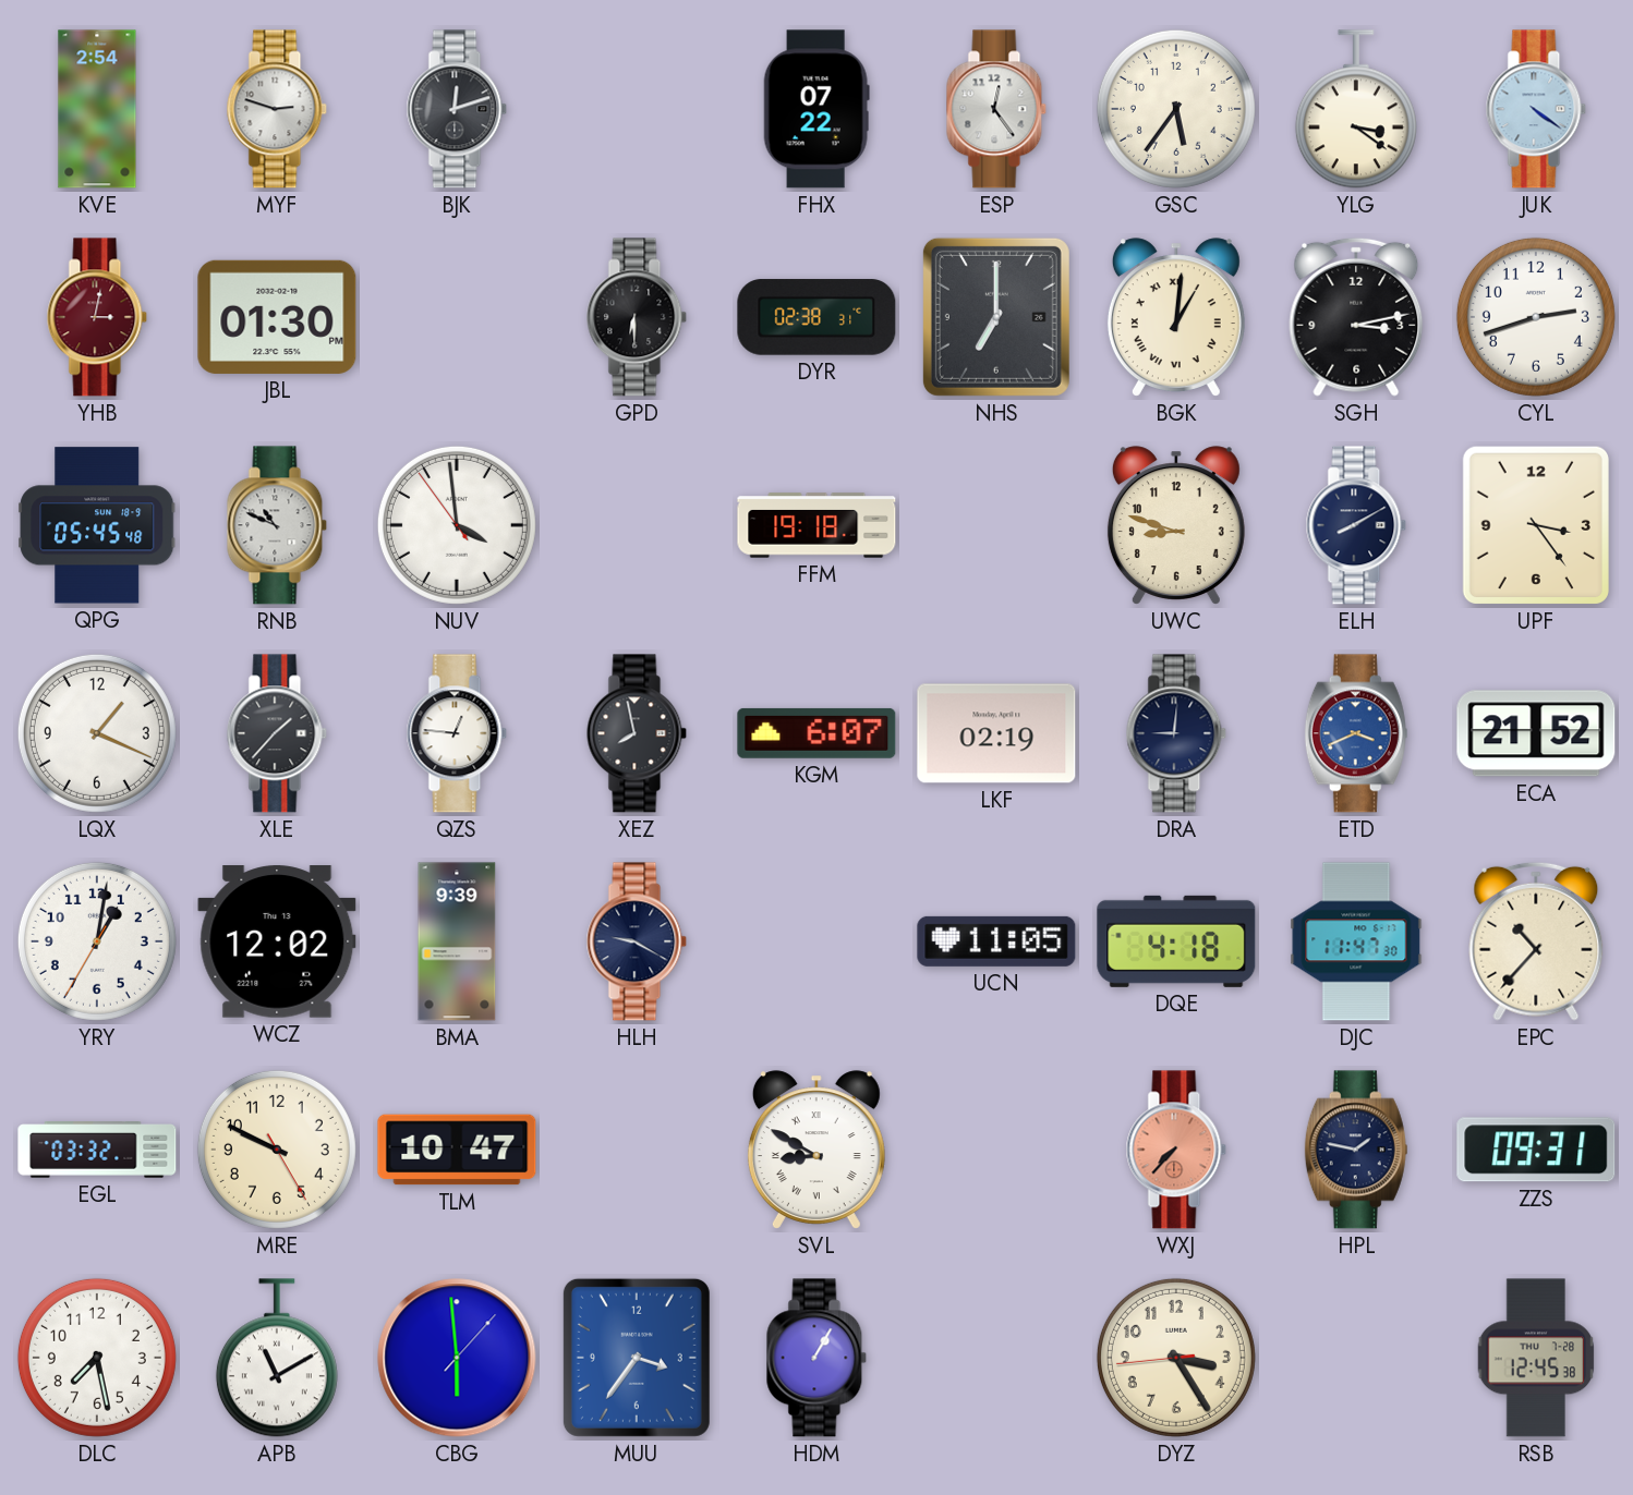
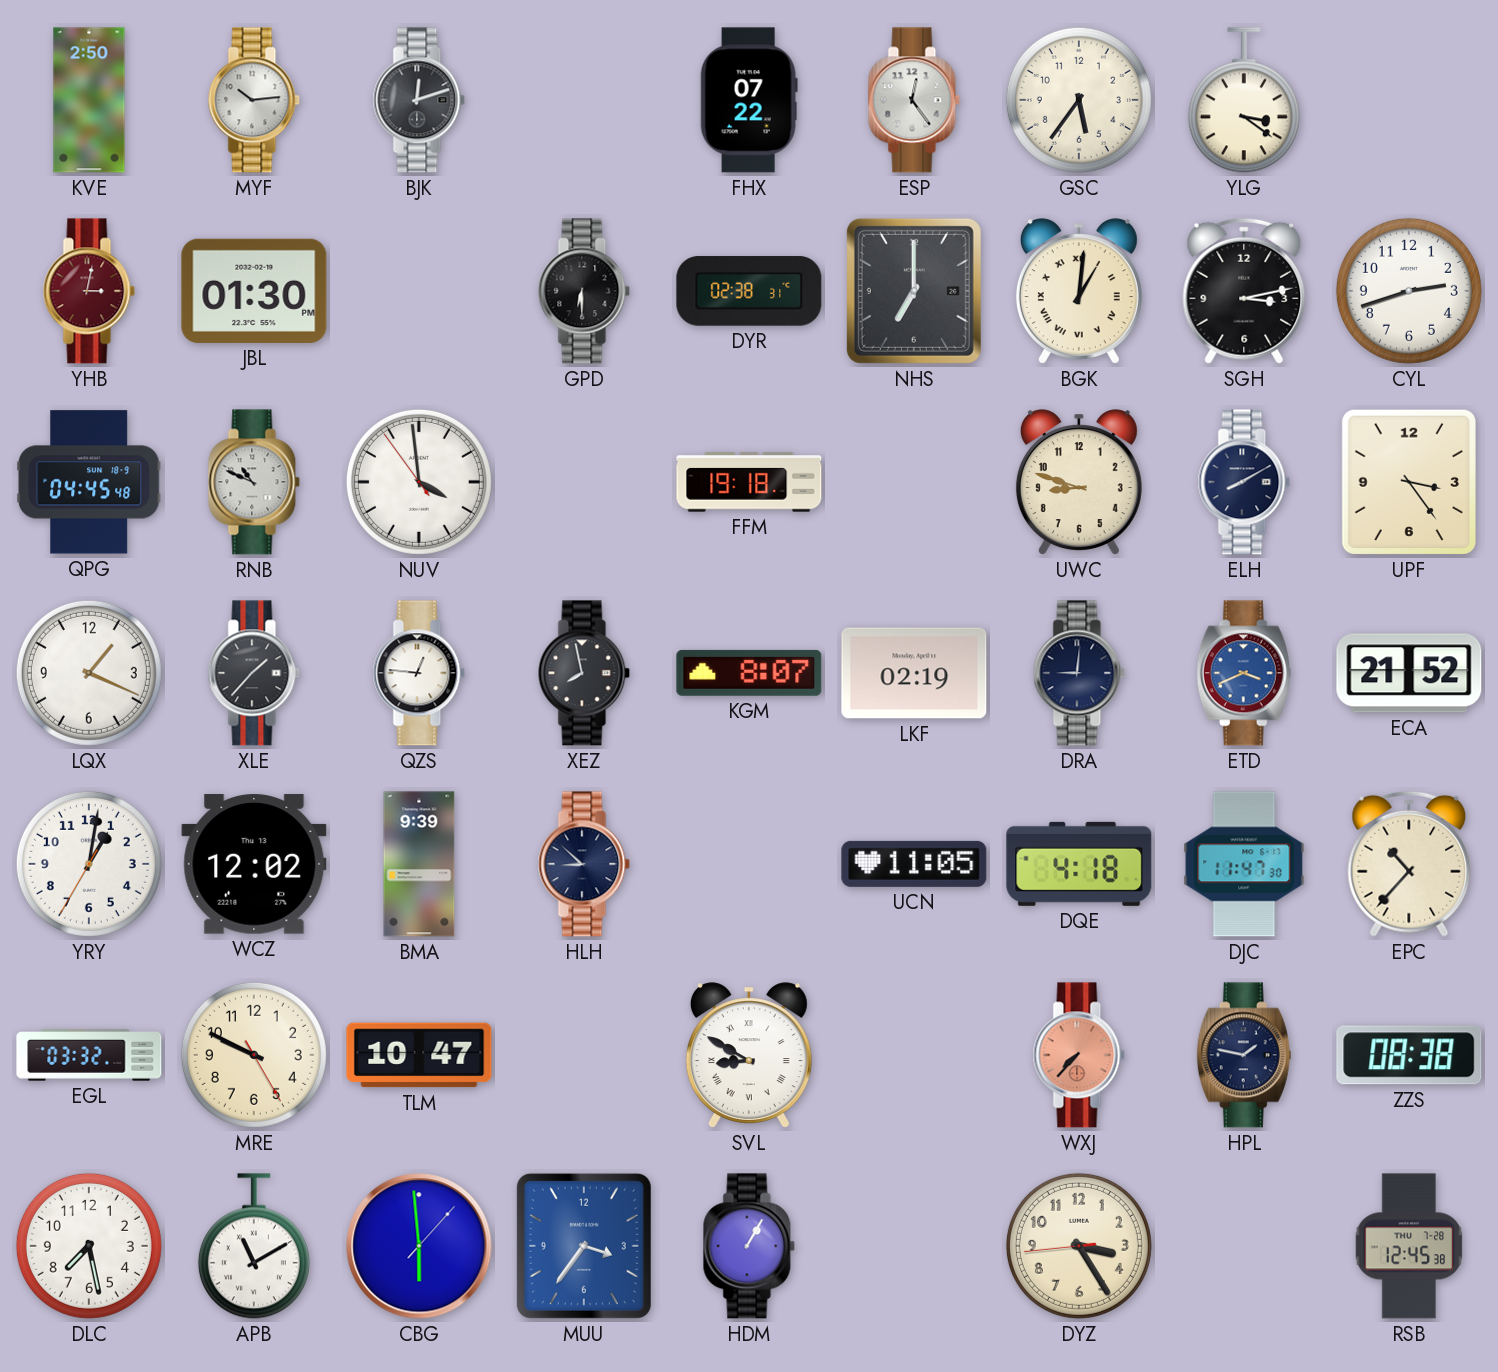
KVE: 2:54 -> 2:50
MYF: 2:48 -> 10:14
JUK: 4:21 -> none
QPG: 05:45 -> 04:45
KGM: 6:07 -> 8:07
HLH: 9:20 -> 8:52
ZZS: 09:31 -> 08:38
